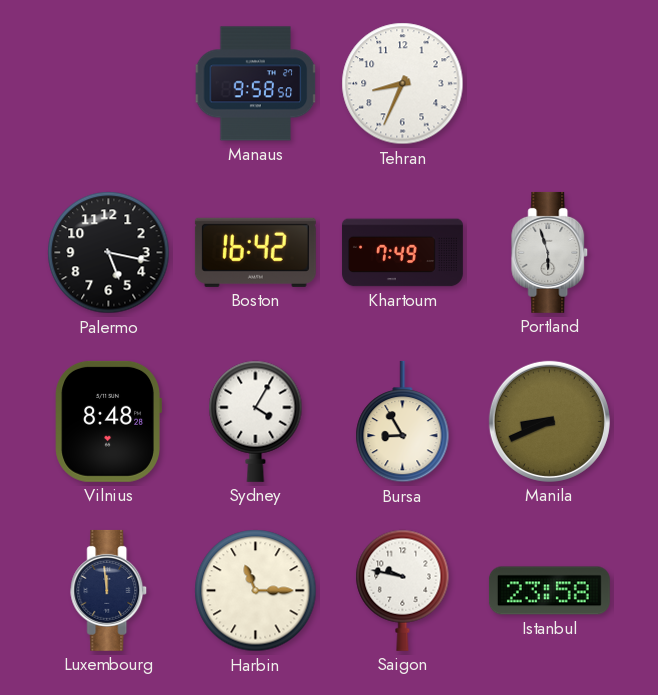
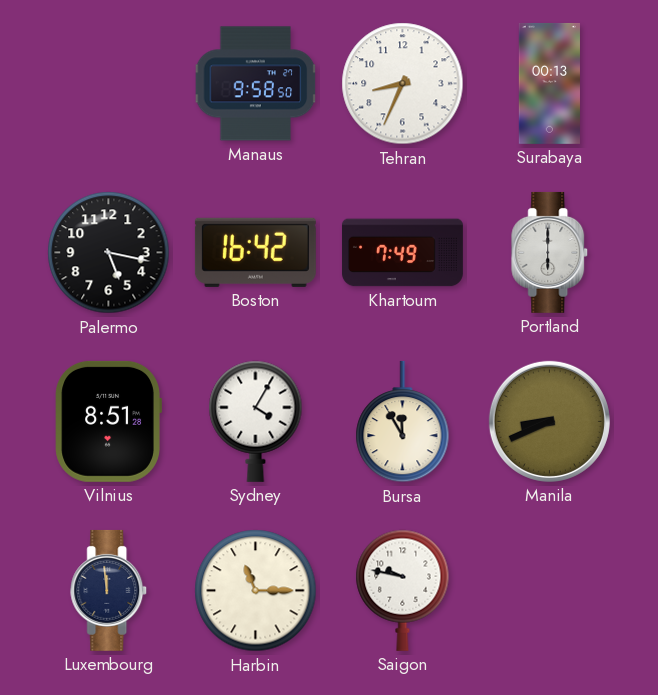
Surabaya: none -> 00:13
Portland: 5:57 -> 6:00
Vilnius: 8:48 -> 8:51
Bursa: 8:55 -> 11:55
Istanbul: 23:58 -> none
